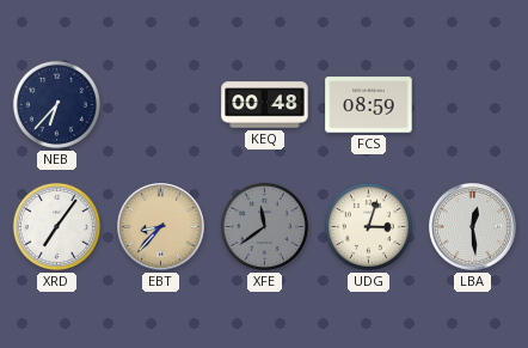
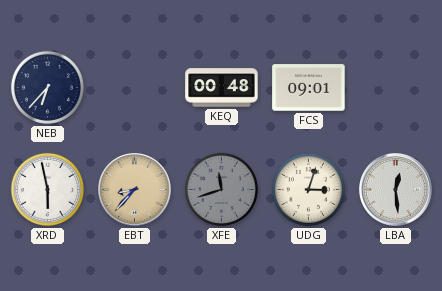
FCS: 08:59 -> 09:01
XRD: 7:06 -> 5:58
XFE: 11:39 -> 11:42
